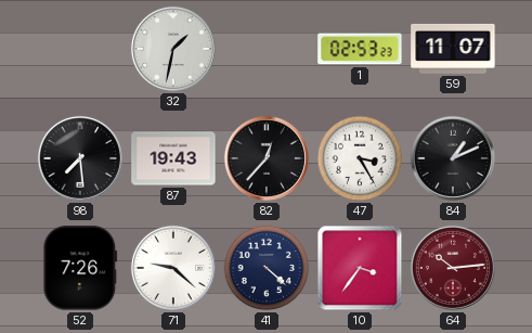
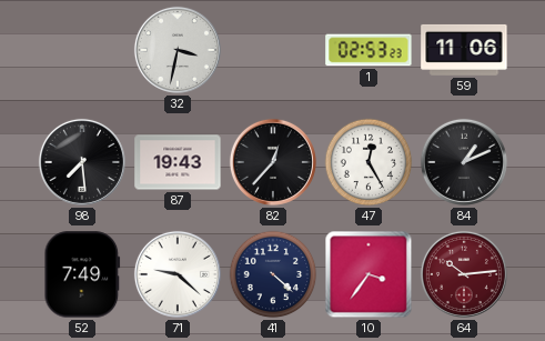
32: 1:32 -> 3:32
59: 11:07 -> 11:06
47: 3:25 -> 12:25
52: 7:26 -> 7:49
